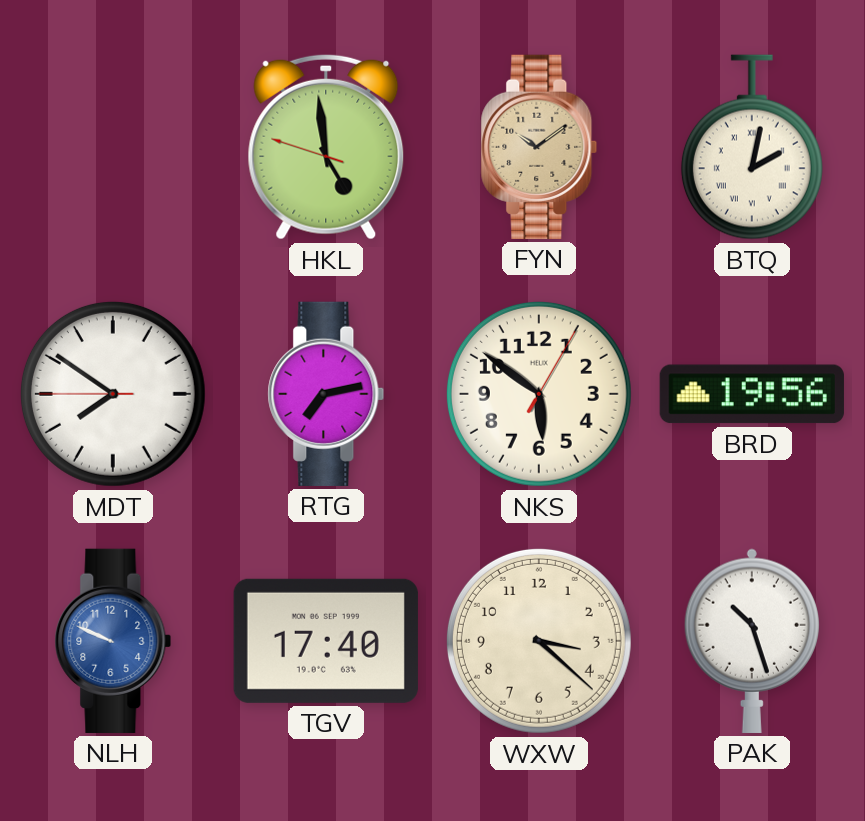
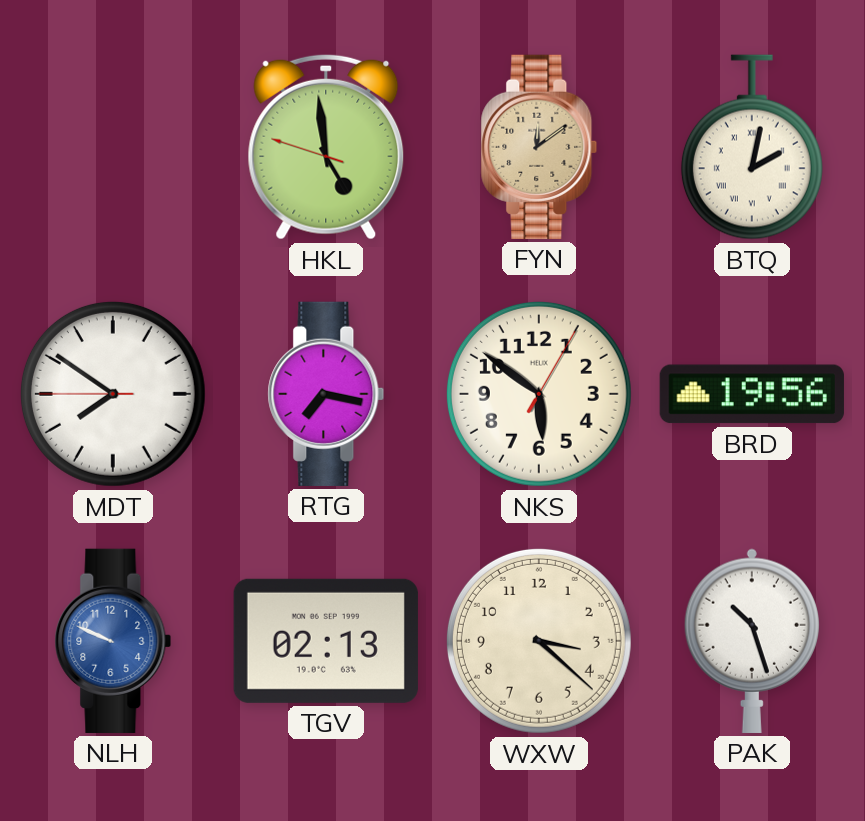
FYN: 10:09 -> 12:09
RTG: 7:13 -> 7:17
TGV: 17:40 -> 02:13
